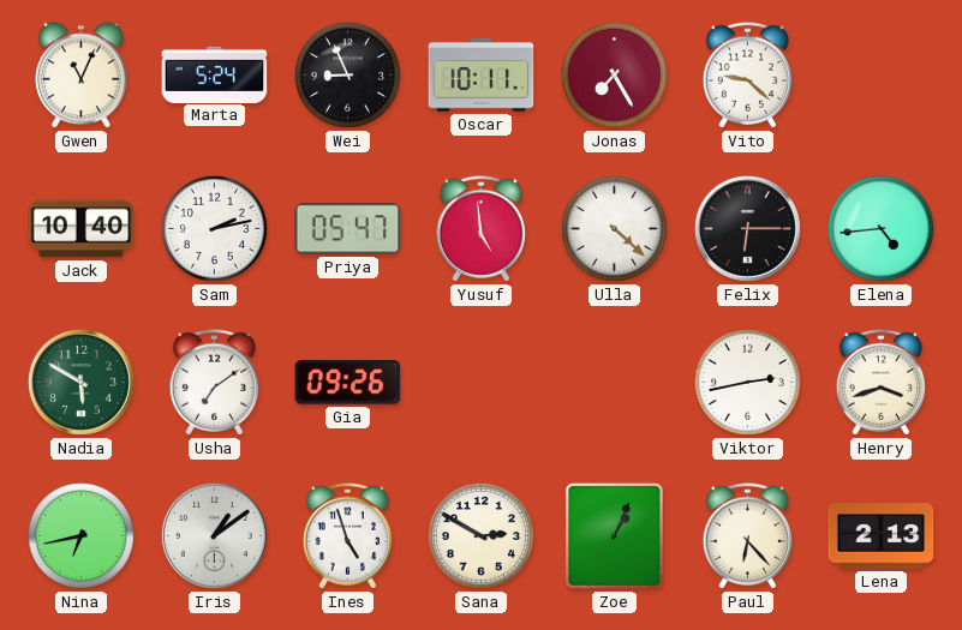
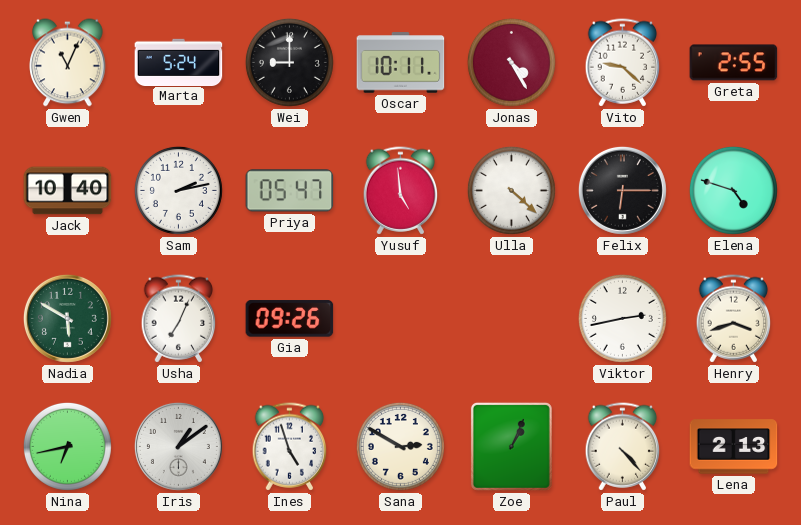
Wei: 8:56 -> 9:00
Jonas: 7:25 -> 4:25
Greta: none -> 2:55
Elena: 4:44 -> 4:48
Usha: 7:09 -> 7:04
Paul: 6:23 -> 4:23
